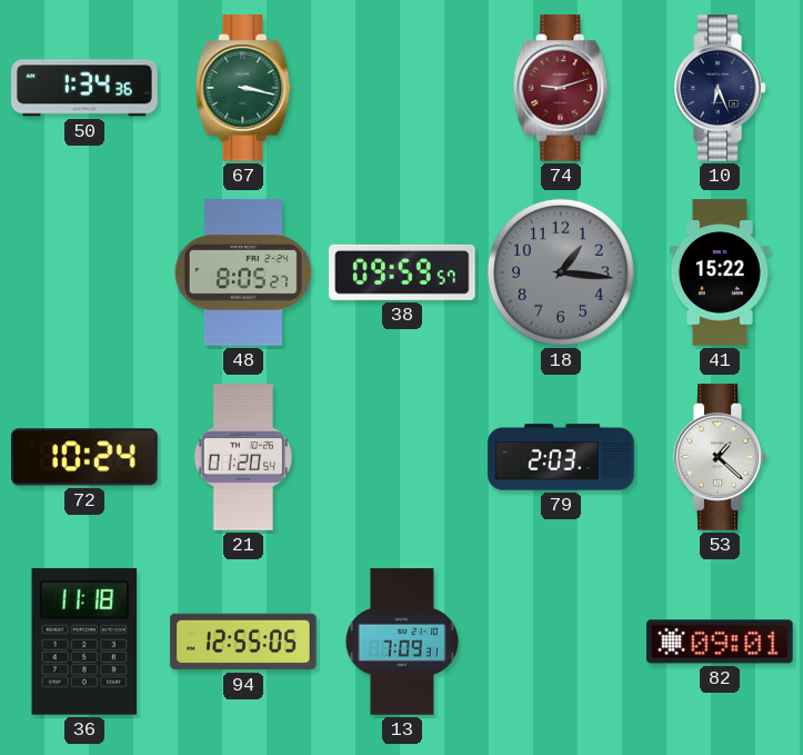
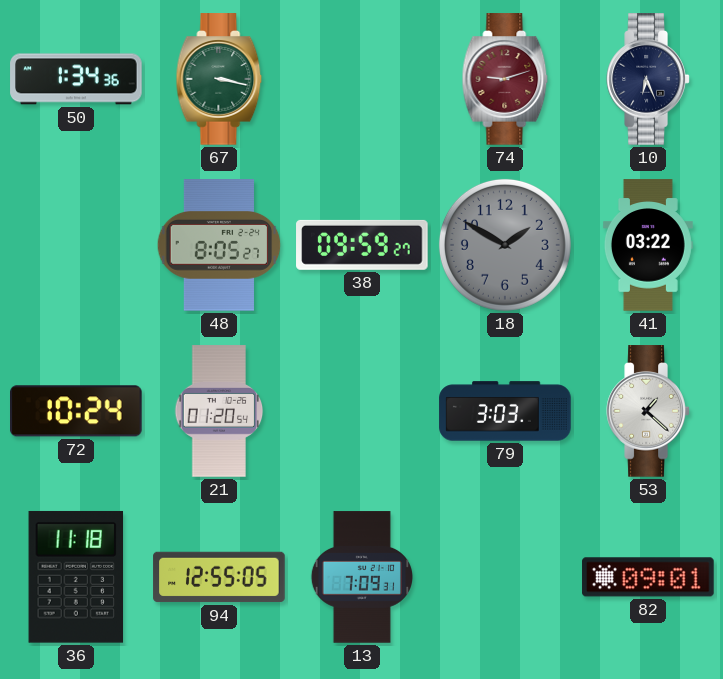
38: 09:59:57 -> 09:59:27
18: 1:16 -> 1:50
41: 15:22 -> 03:22
79: 2:03 -> 3:03
